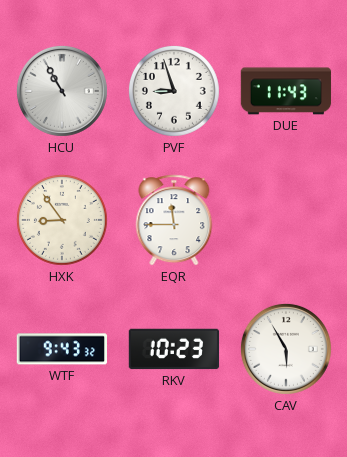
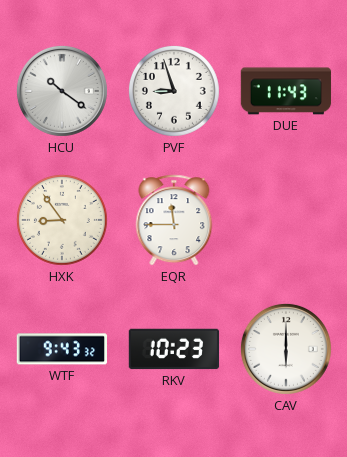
HCU: 10:55 -> 10:21
CAV: 5:55 -> 6:00
